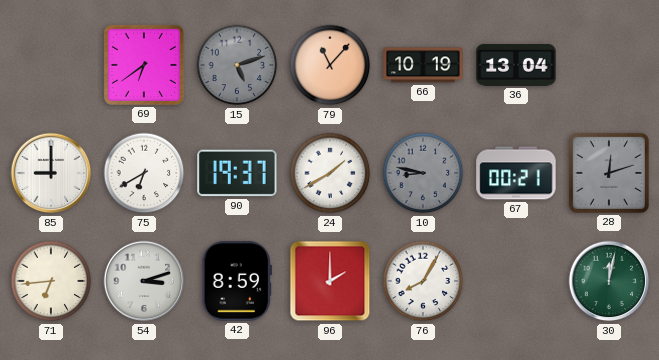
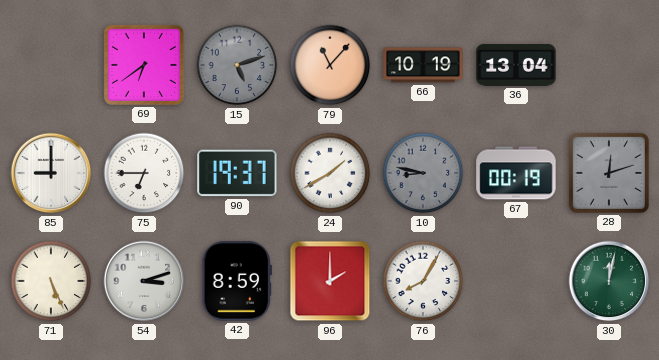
75: 6:40 -> 6:45
67: 00:21 -> 00:19
71: 6:44 -> 5:26
